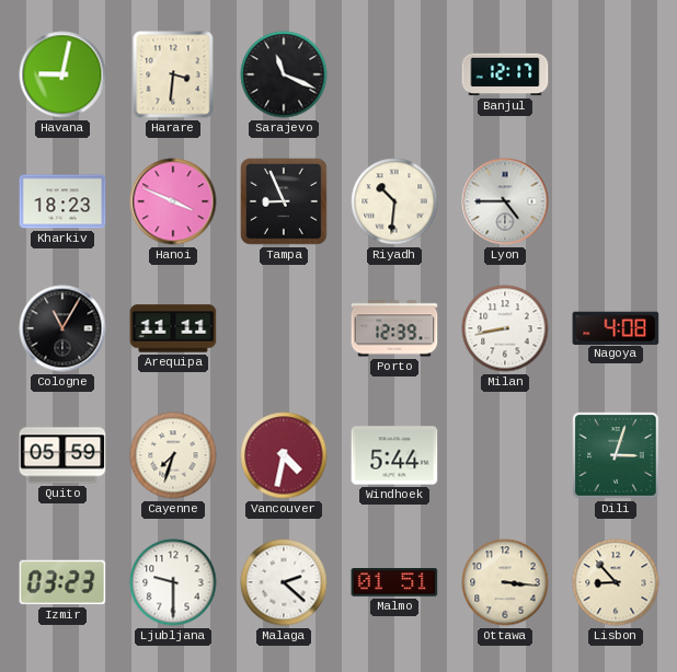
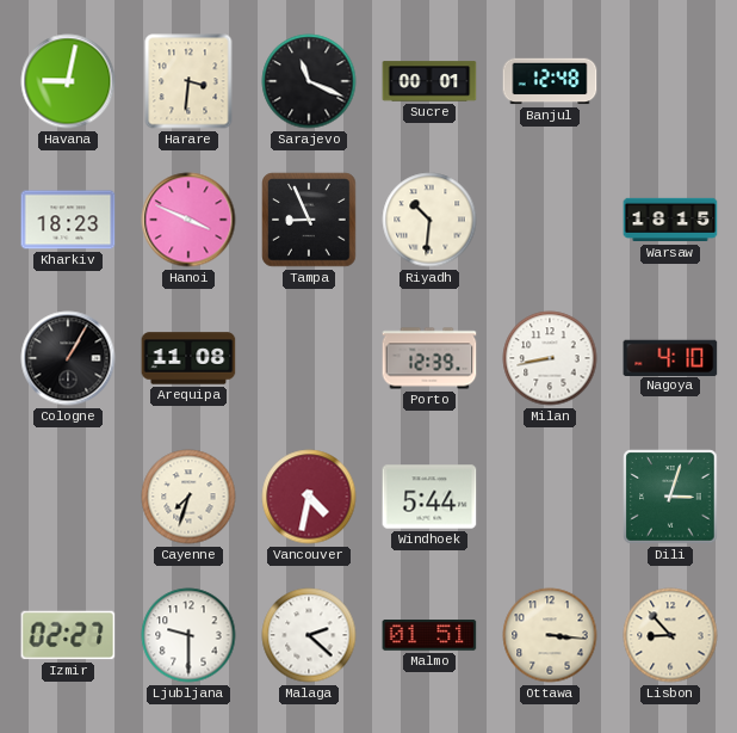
Sucre: none -> 00:01
Banjul: 12:17 -> 12:48
Lyon: 4:45 -> none
Warsaw: none -> 18:15
Cologne: 11:05 -> 1:05
Arequipa: 11:11 -> 11:08
Nagoya: 4:08 -> 4:10
Quito: 05:59 -> none
Izmir: 03:23 -> 02:27
